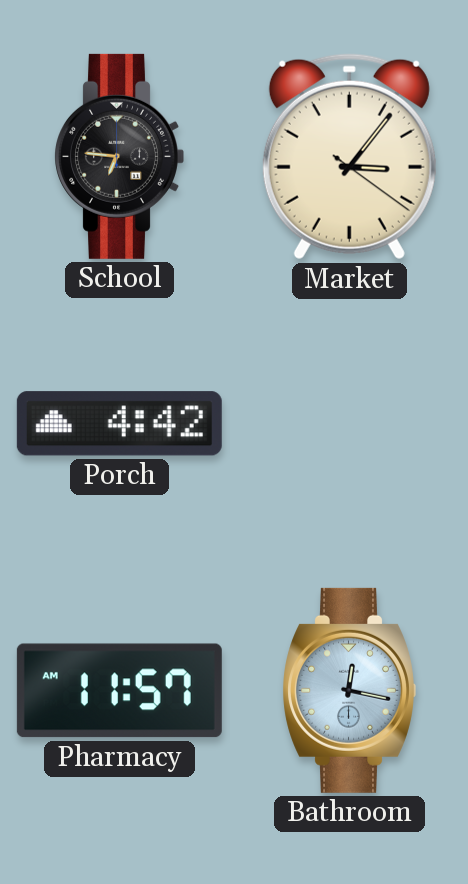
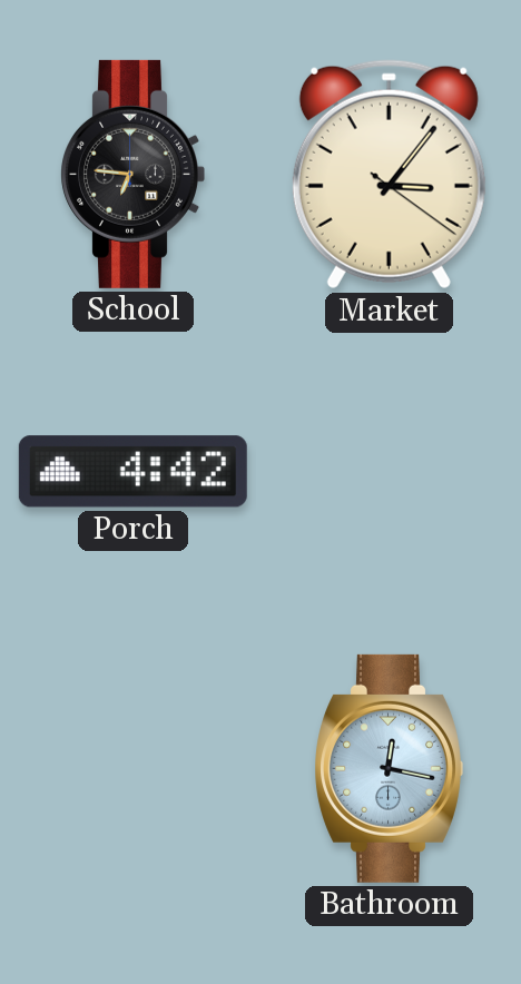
Pharmacy: 11:57 -> none
